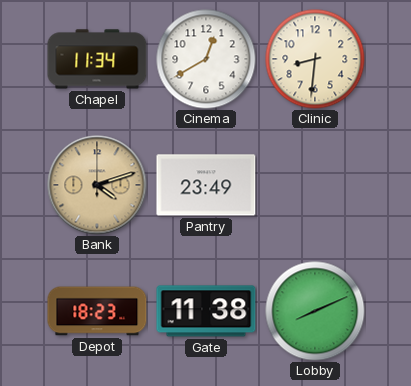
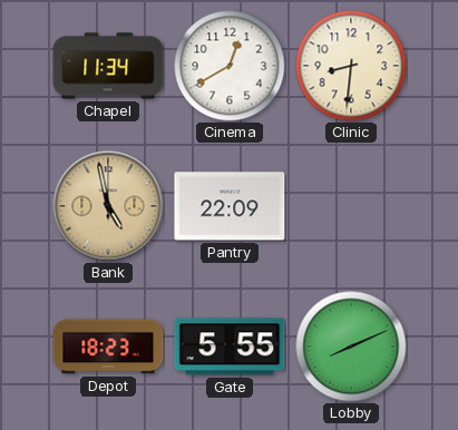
Bank: 4:12 -> 4:58
Pantry: 23:49 -> 22:09
Gate: 11:38 -> 5:55
